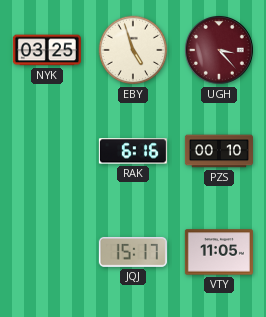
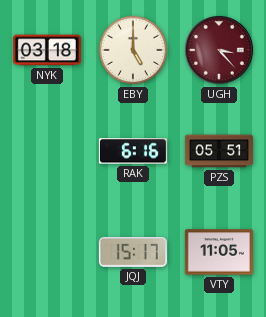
NYK: 03:25 -> 03:18
EBY: 4:57 -> 5:00
PZS: 00:10 -> 05:51
